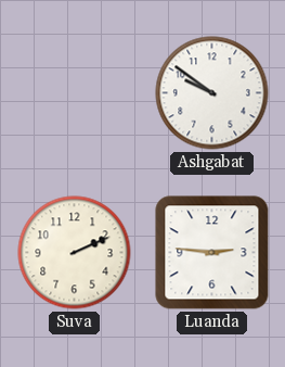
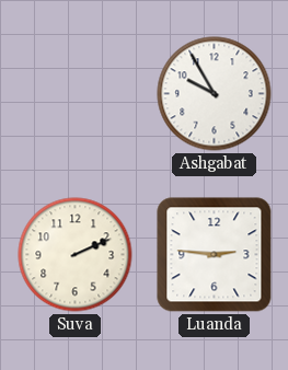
Ashgabat: 9:51 -> 9:55
